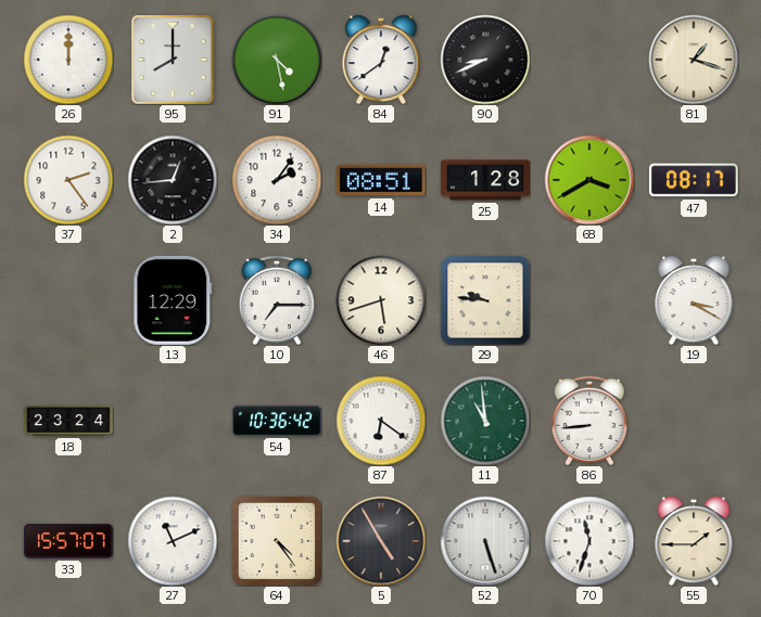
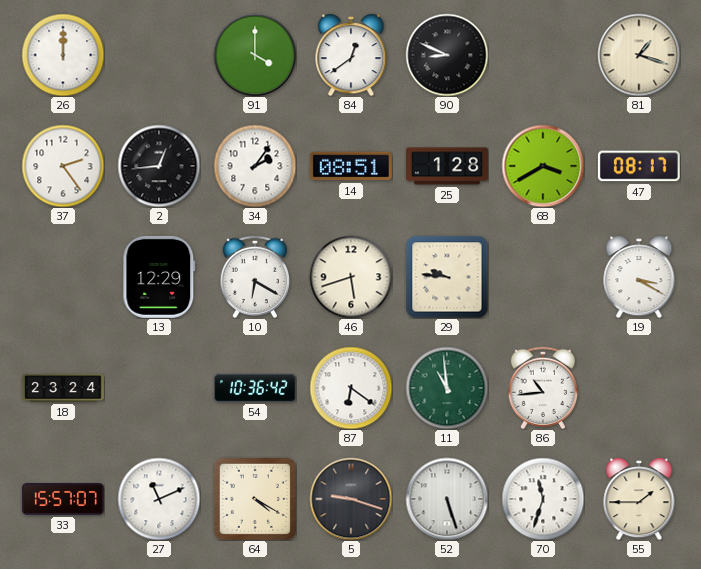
95: 8:00 -> none
91: 4:28 -> 4:00
90: 8:41 -> 8:49
10: 7:15 -> 6:20
86: 8:44 -> 10:44
64: 4:24 -> 4:20
5: 4:55 -> 9:18
